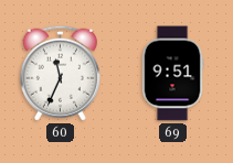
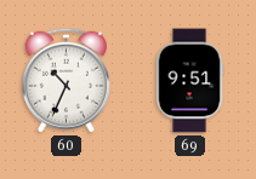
60: 11:34 -> 10:34
